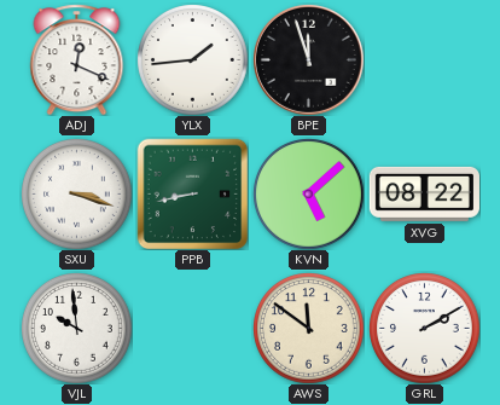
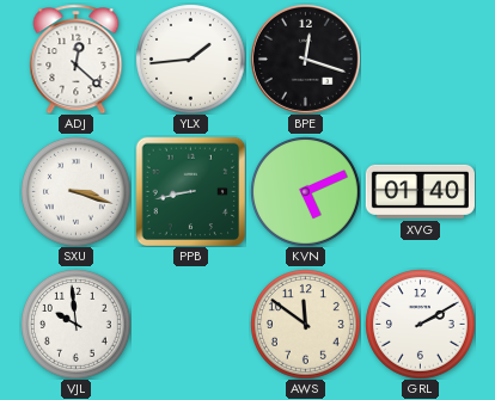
ADJ: 12:19 -> 12:22
BPE: 11:57 -> 12:18
KVN: 5:08 -> 5:11
XVG: 08:22 -> 01:40
